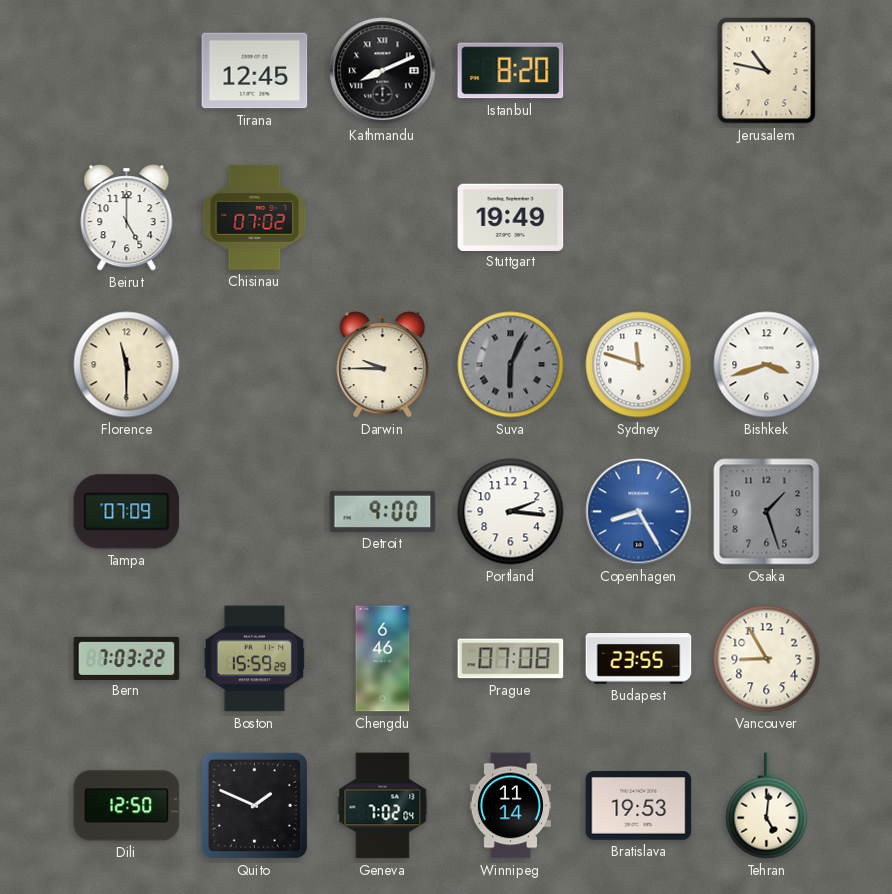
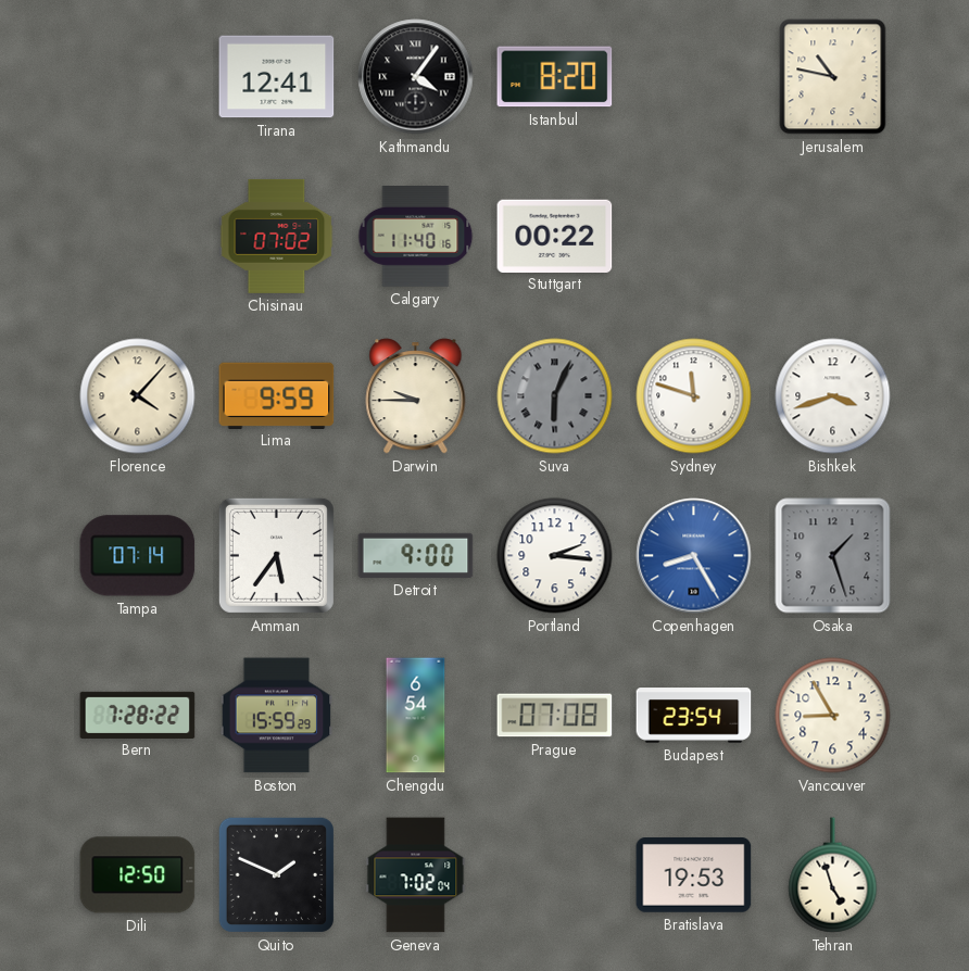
Tirana: 12:45 -> 12:41
Kathmandu: 8:11 -> 4:06
Beirut: 5:00 -> none
Calgary: none -> 11:40
Stuttgart: 19:49 -> 00:22
Florence: 11:30 -> 4:07
Lima: none -> 9:59
Tampa: 07:09 -> 07:14
Amman: none -> 5:36
Bern: 7:03 -> 7:28
Chengdu: 6:46 -> 6:54
Budapest: 23:55 -> 23:54
Winnipeg: 11:14 -> none
Tehran: 5:01 -> 4:57
